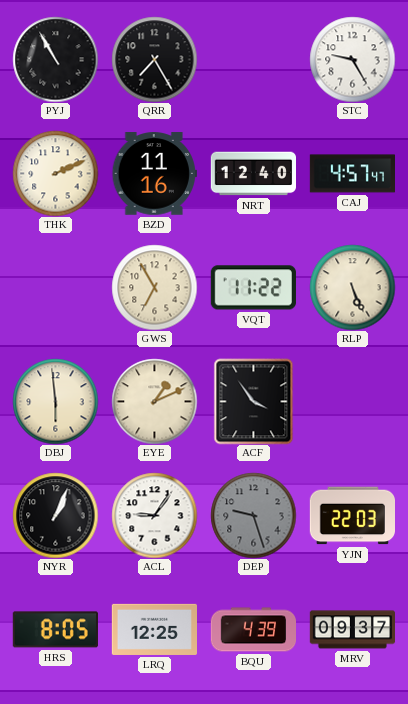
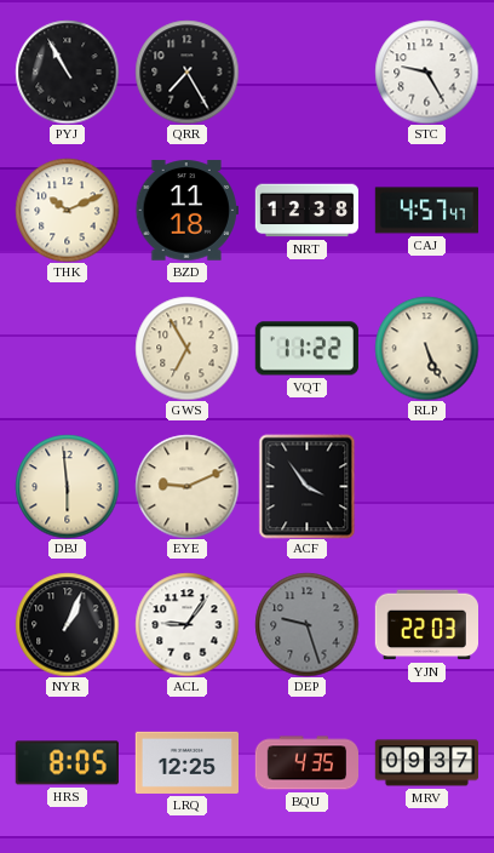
THK: 2:11 -> 10:11
BZD: 11:16 -> 11:18
NRT: 12:40 -> 12:38
EYE: 1:11 -> 9:11
BQU: 4:39 -> 4:35
